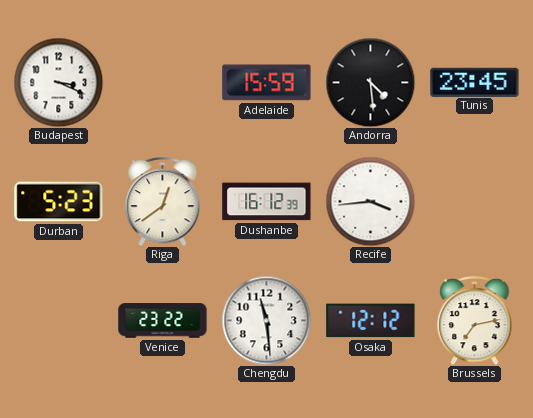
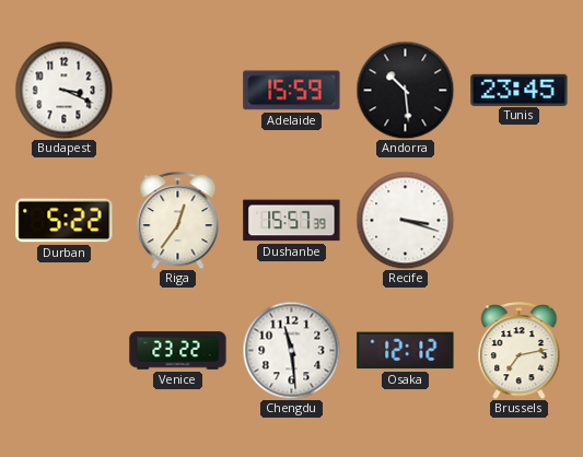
Andorra: 4:29 -> 10:29
Durban: 5:23 -> 5:22
Riga: 12:39 -> 12:36
Dushanbe: 16:12 -> 15:57
Recife: 3:44 -> 3:18
